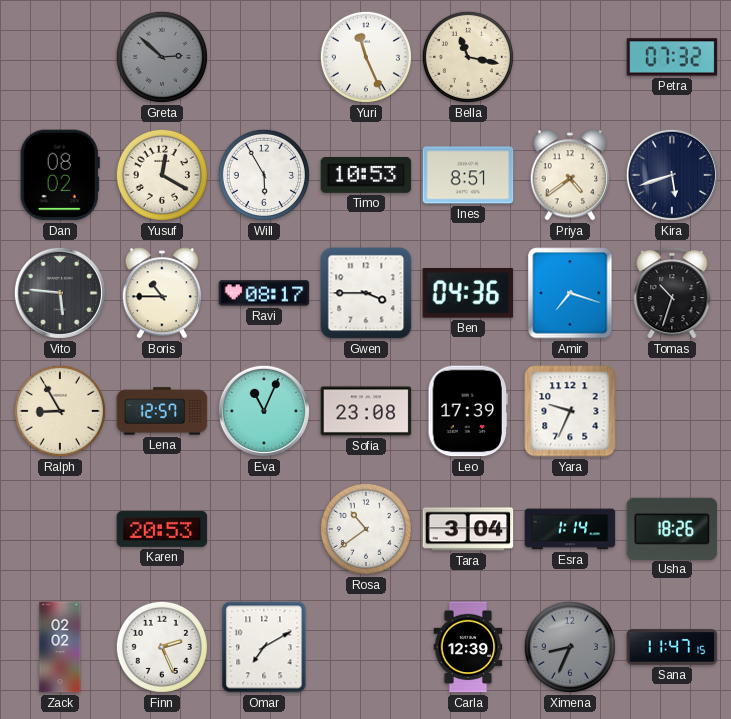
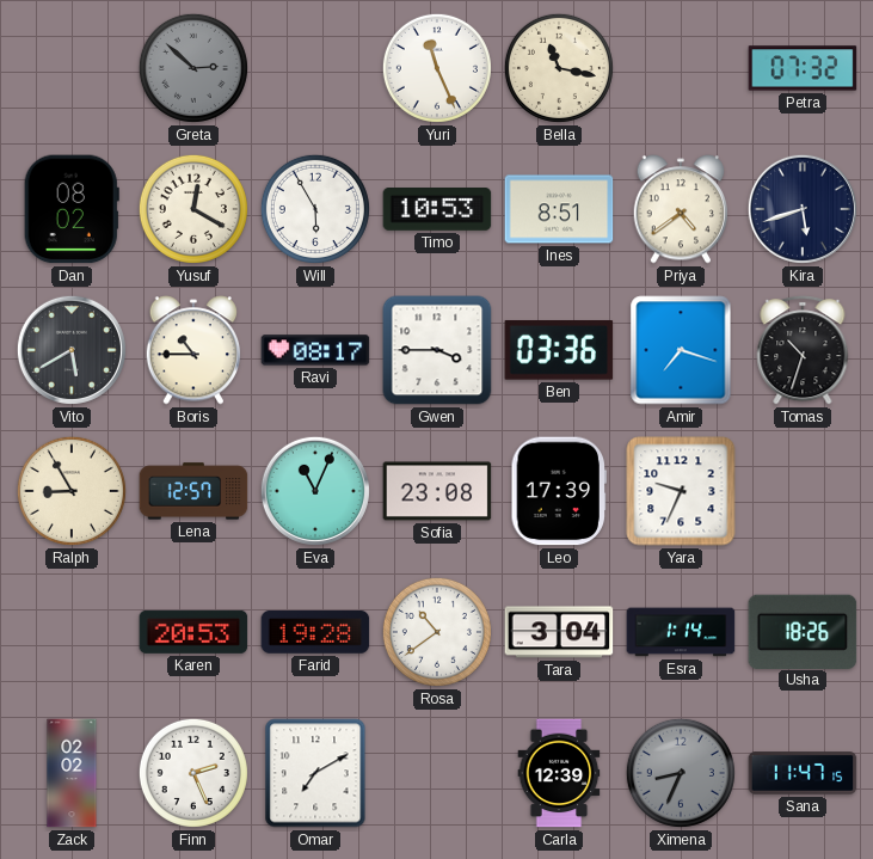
Vito: 5:46 -> 5:40
Ben: 04:36 -> 03:36
Farid: none -> 19:28
